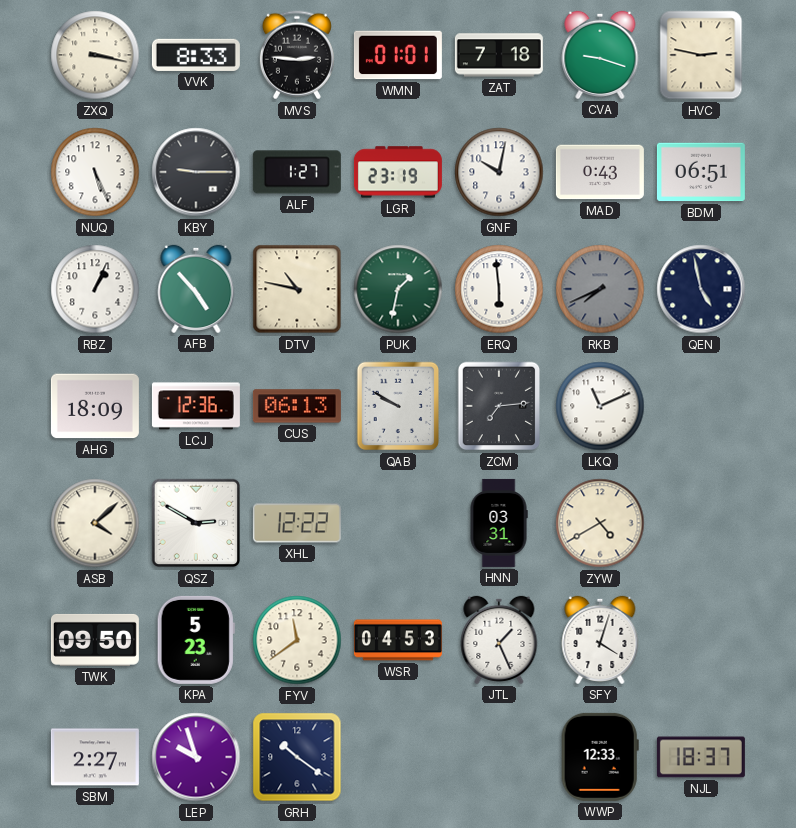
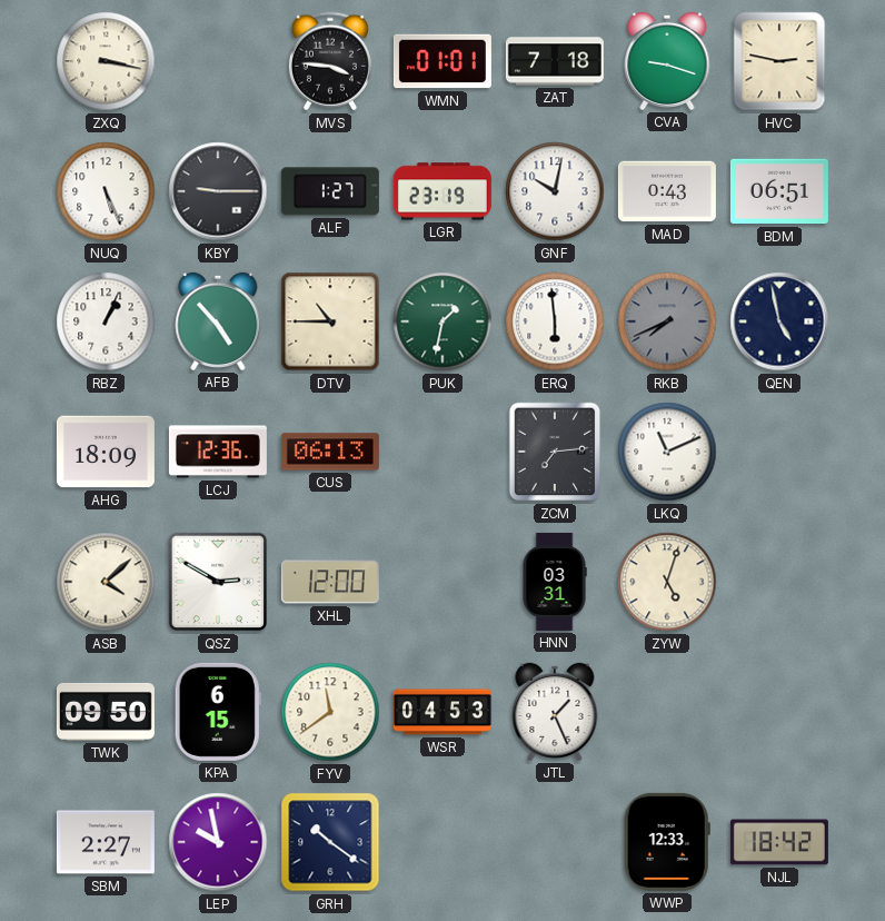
VVK: 8:33 -> none
MVS: 2:46 -> 3:46
DTV: 10:47 -> 10:45
QAB: 9:50 -> none
XHL: 12:22 -> 12:00
ZYW: 4:40 -> 5:03
KPA: 5:23 -> 6:15
SFY: 4:03 -> none
LEP: 9:57 -> 9:58
NJL: 18:37 -> 18:42
